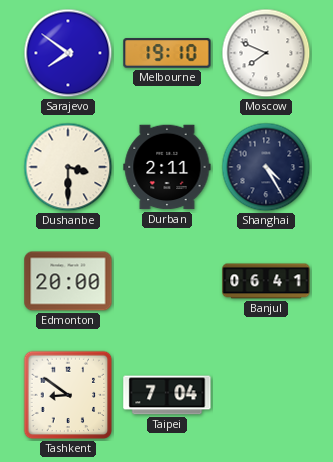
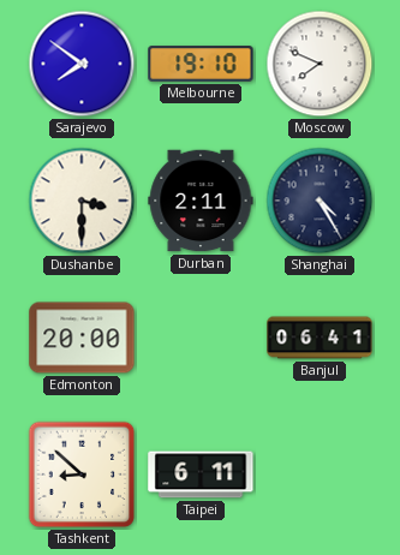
Tashkent: 8:51 -> 8:52
Taipei: 7:04 -> 6:11
